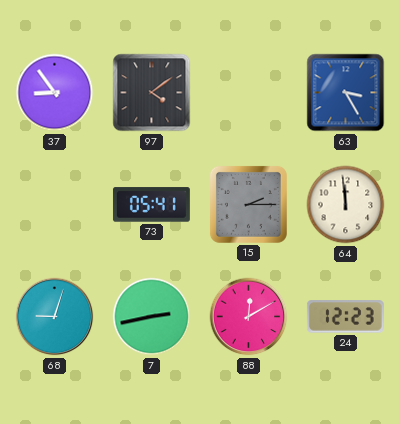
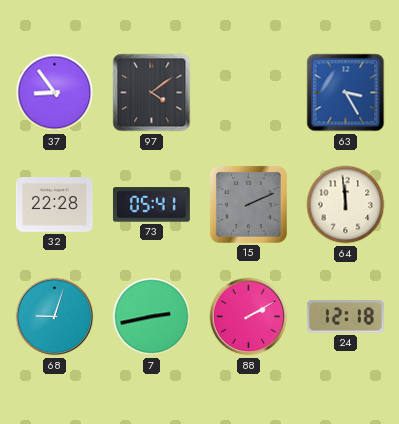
32: none -> 22:28
15: 2:15 -> 2:11
88: 12:10 -> 2:10
24: 12:23 -> 12:18
